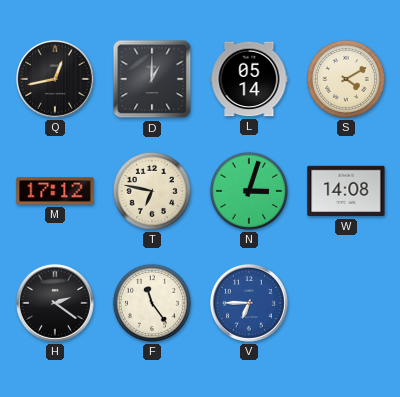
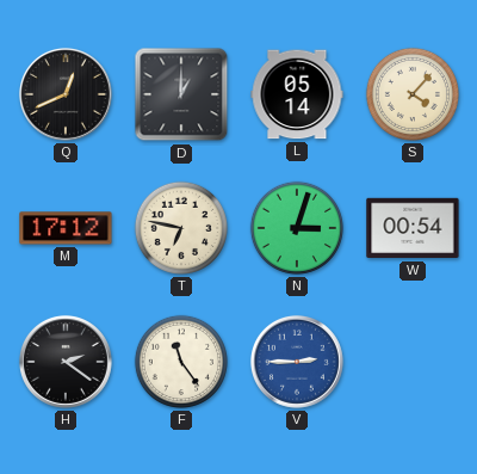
Q: 12:43 -> 12:41
S: 4:10 -> 4:07
W: 14:08 -> 00:54
V: 6:45 -> 2:45
